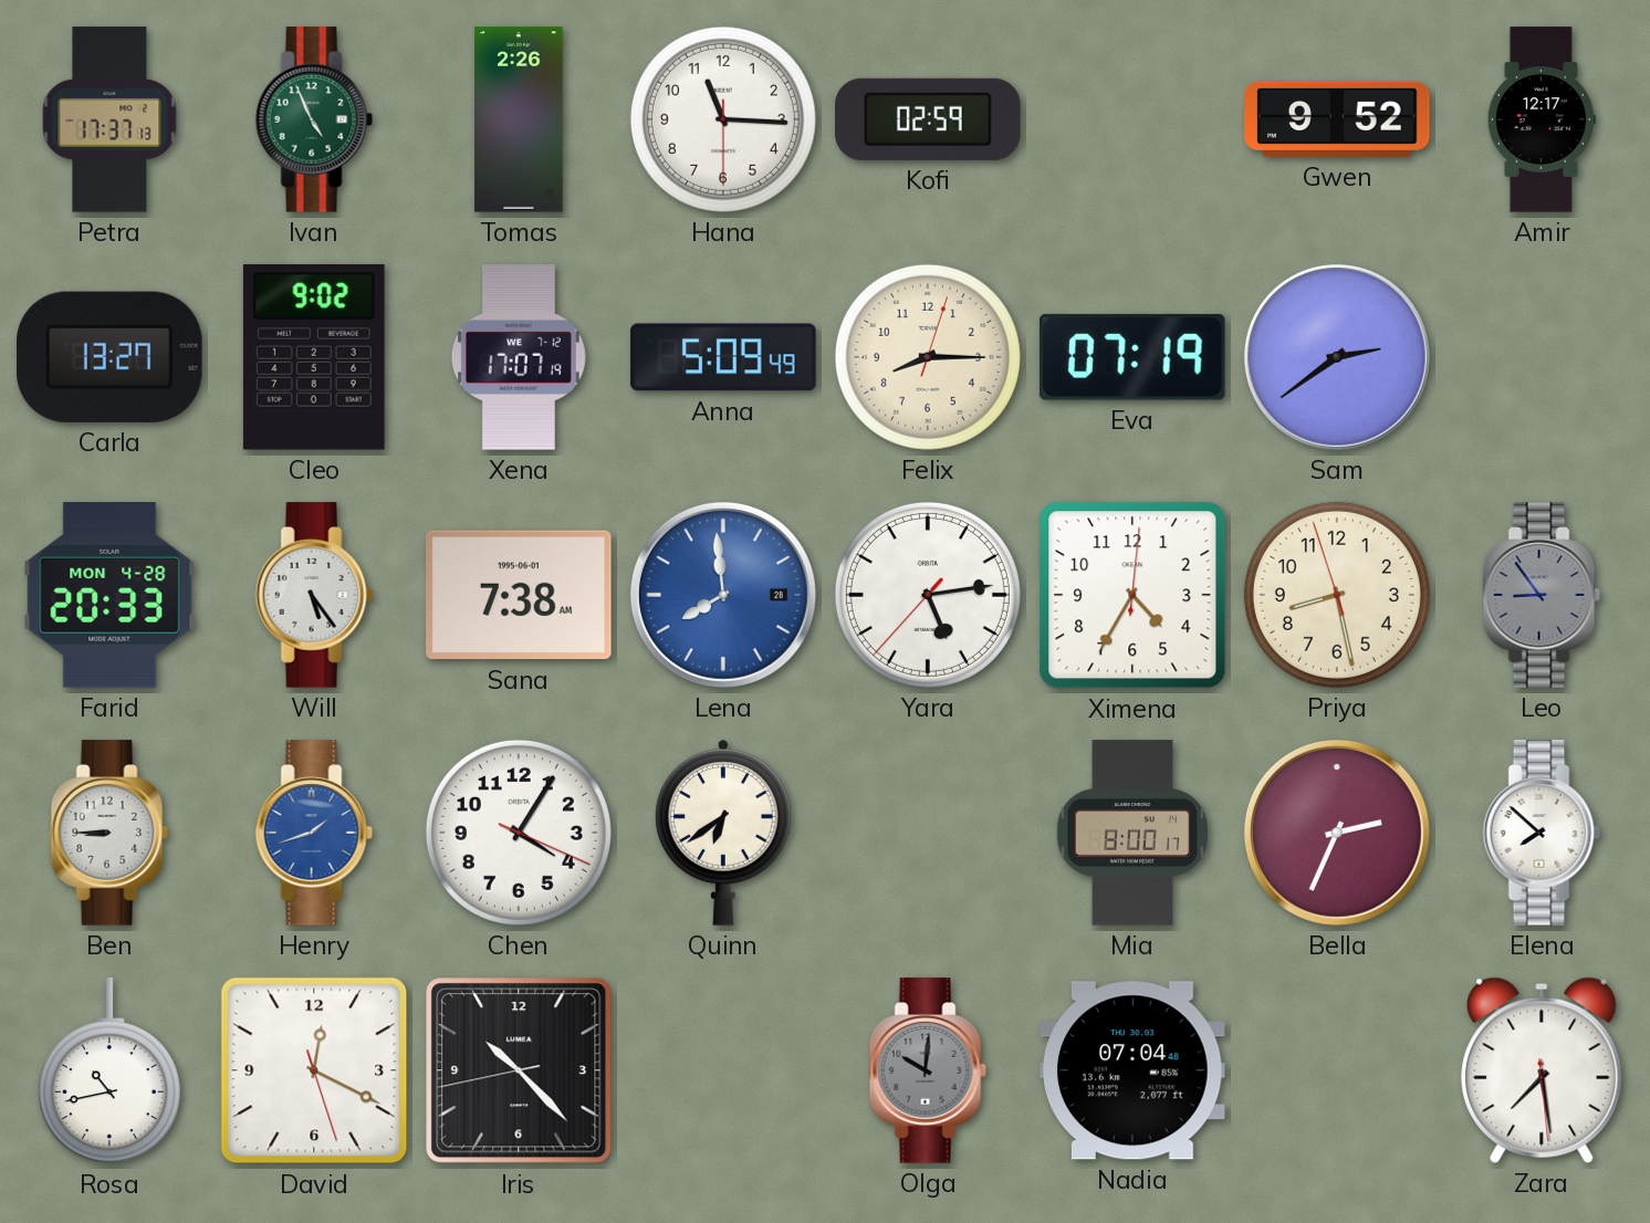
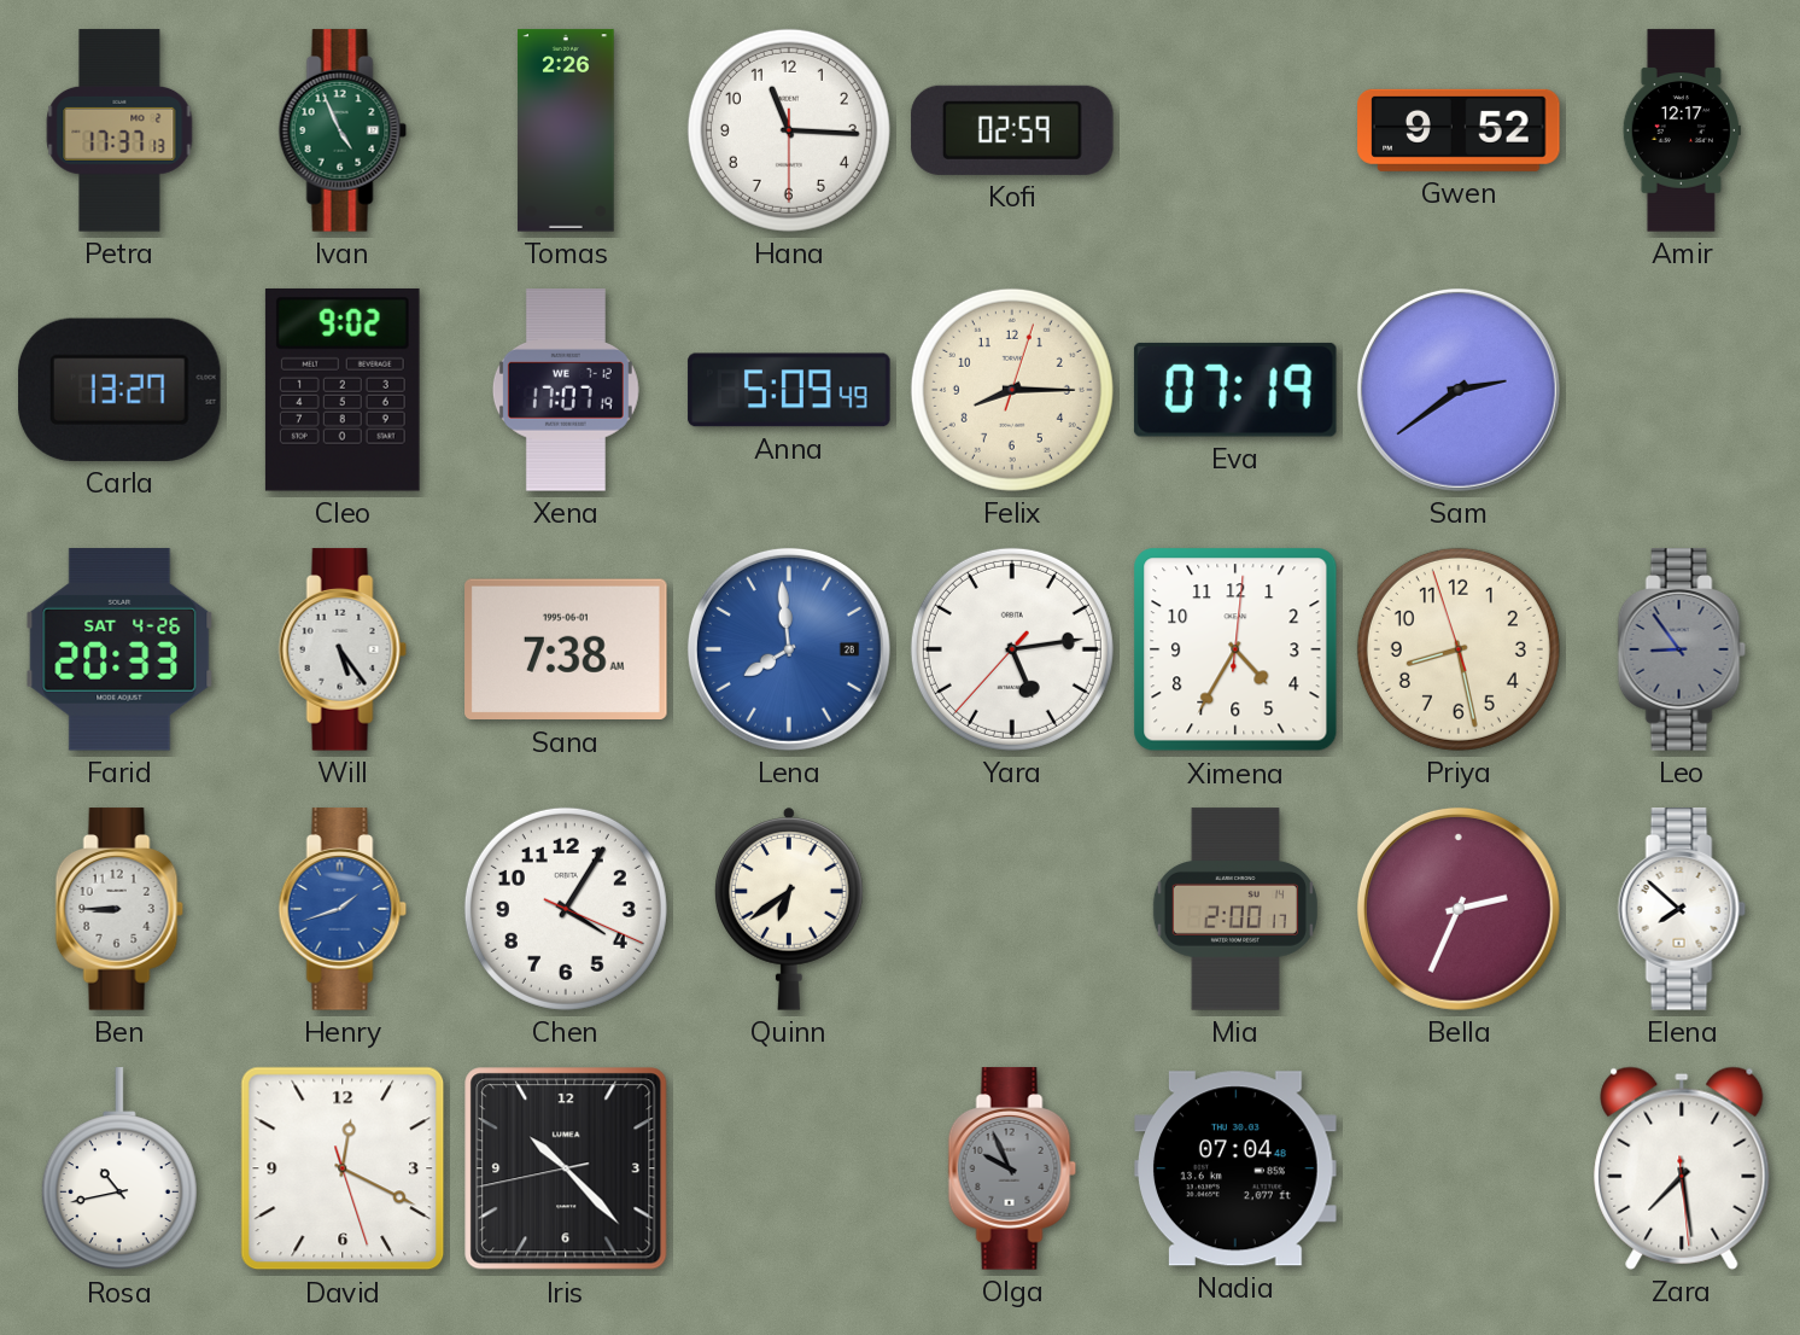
Farid date: MON 4-28 -> SAT 4-26
Mia: 8:00 -> 2:00
Olga: 10:01 -> 9:56
